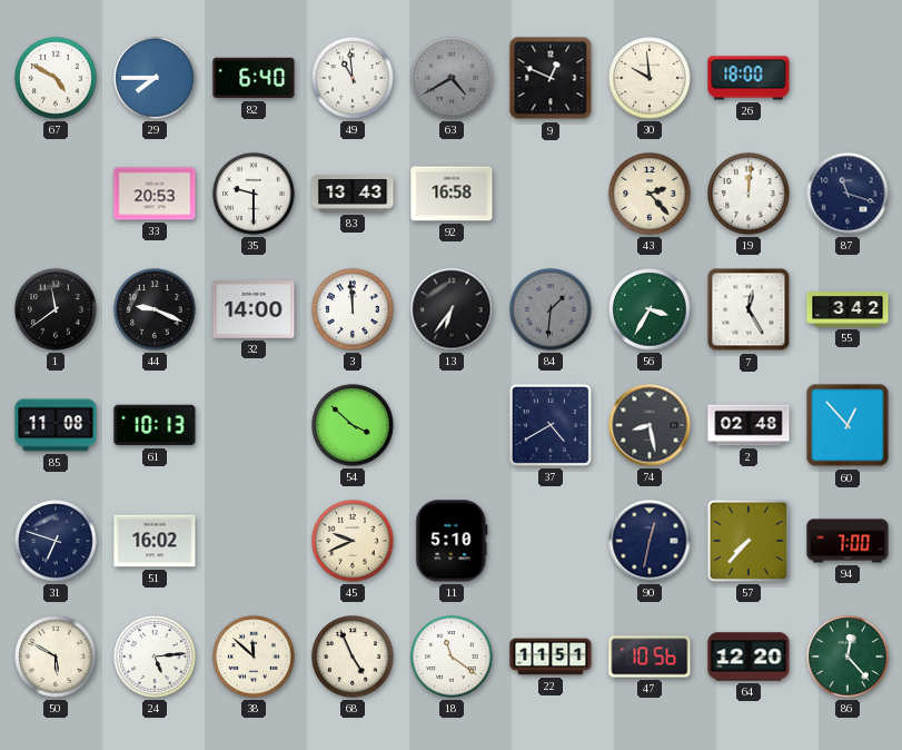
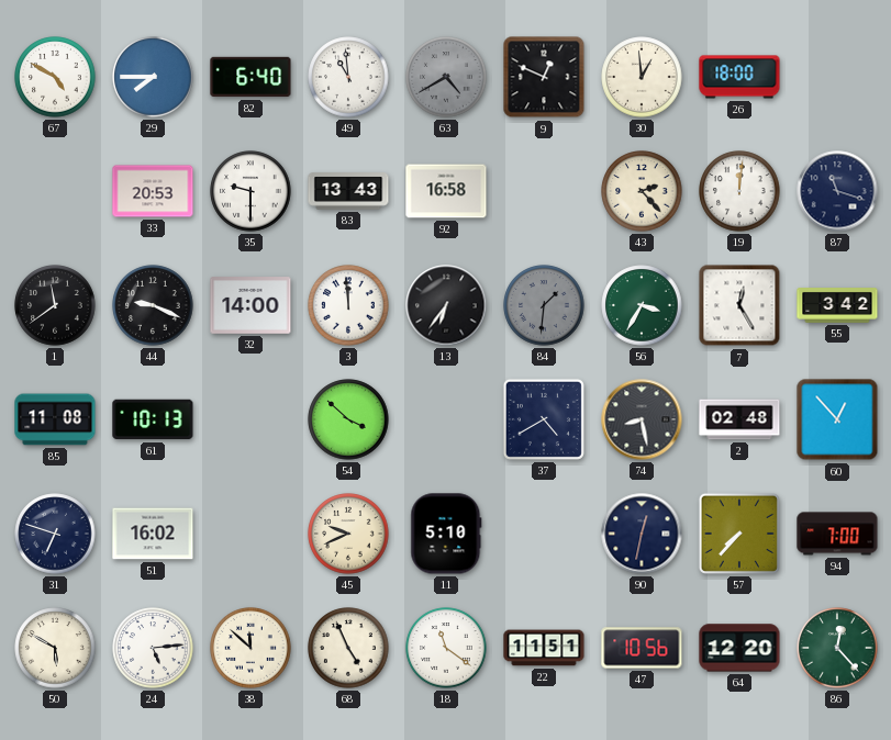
30: 9:59 -> 12:59
